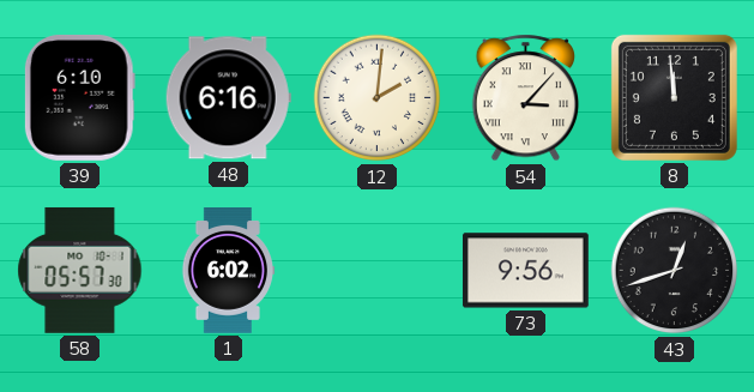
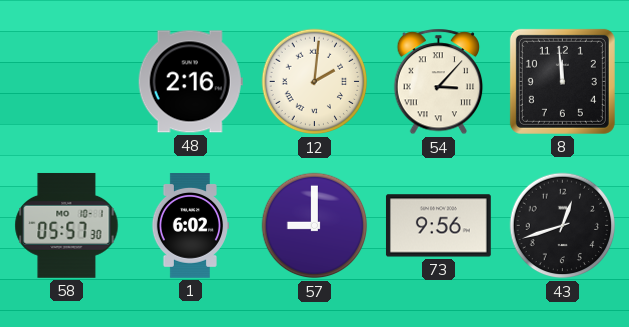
39: 6:10 -> none
48: 6:16 -> 2:16
57: none -> 9:00
